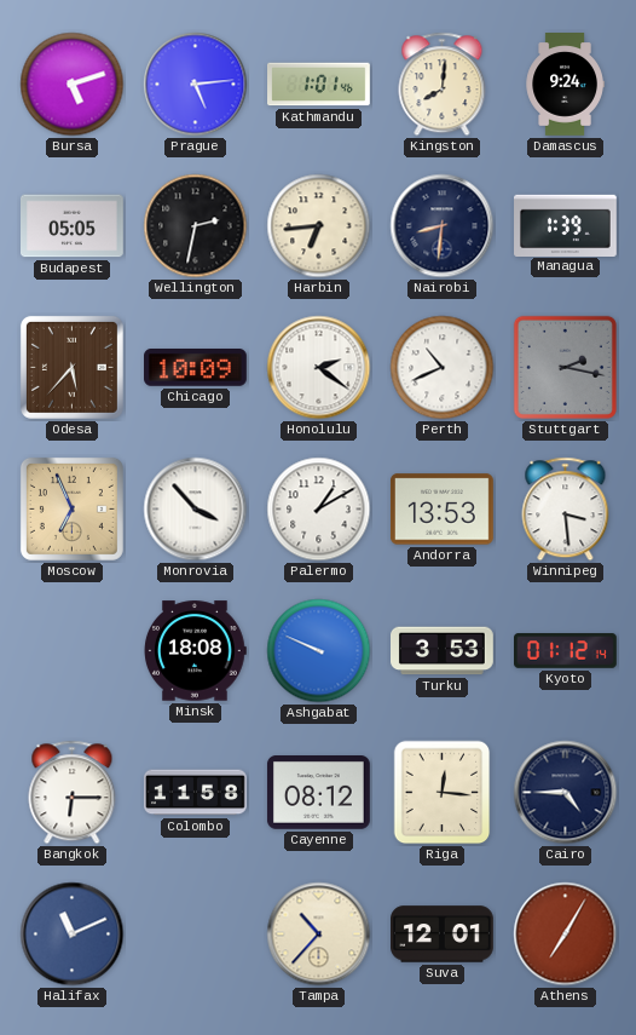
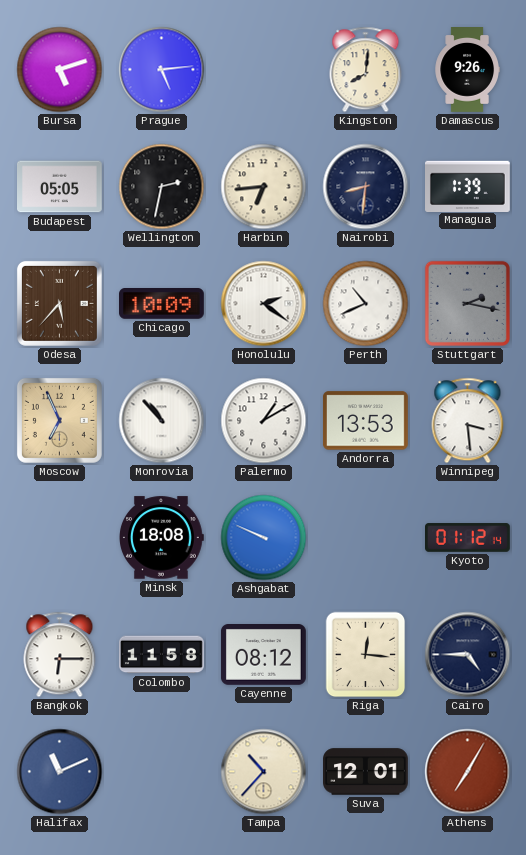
Kathmandu: 1:01 -> none
Damascus: 9:24 -> 9:26
Monrovia: 3:53 -> 10:53
Turku: 3:53 -> none
